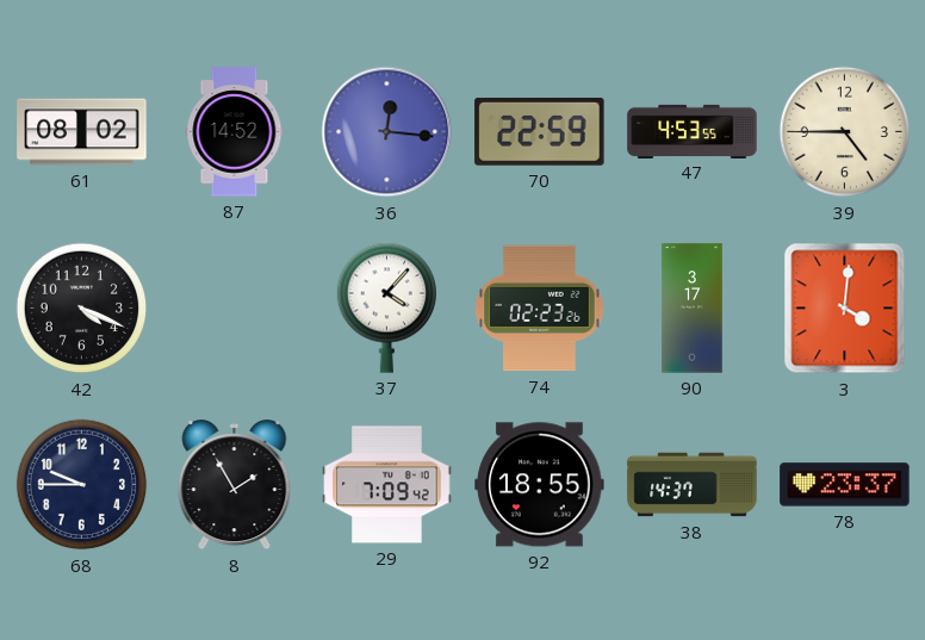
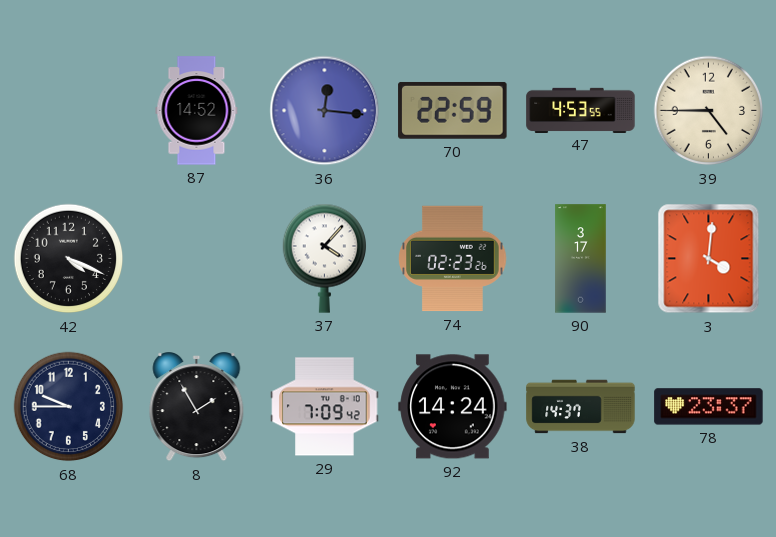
61: 08:02 -> none
92: 18:55 -> 14:24
